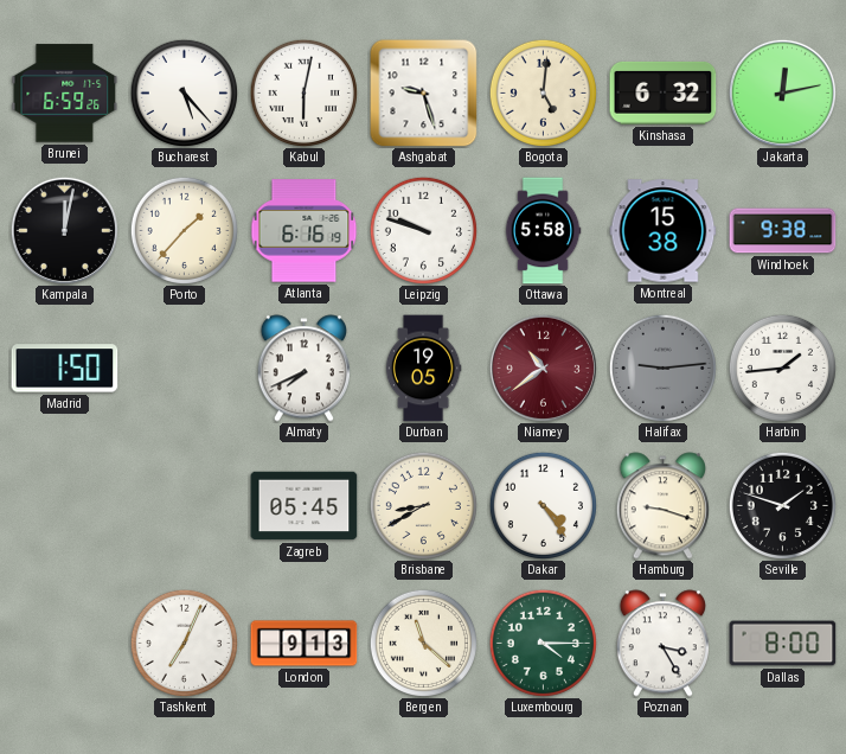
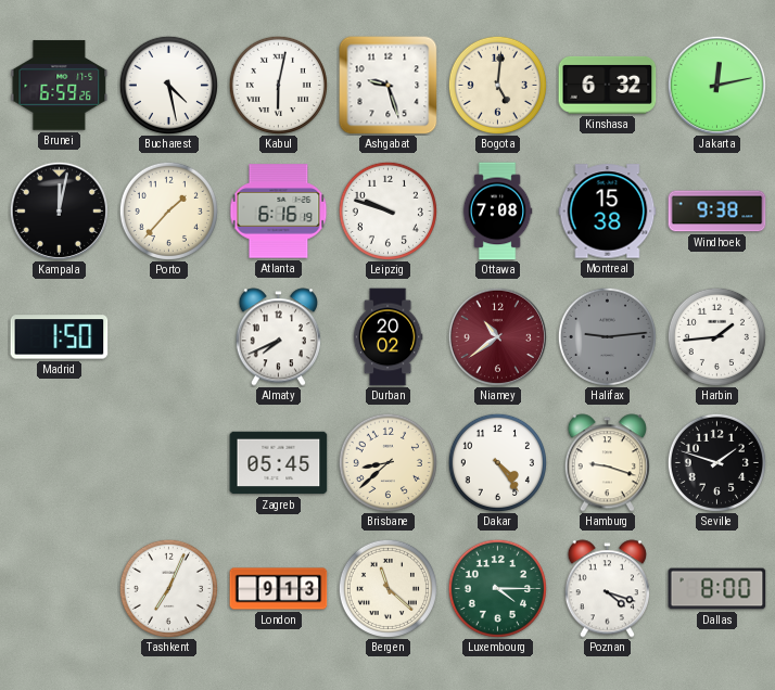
Bucharest: 5:23 -> 4:28
Ottawa: 5:58 -> 7:08
Durban: 19:05 -> 20:02
Brisbane: 8:40 -> 8:38
Poznan: 3:25 -> 4:18
